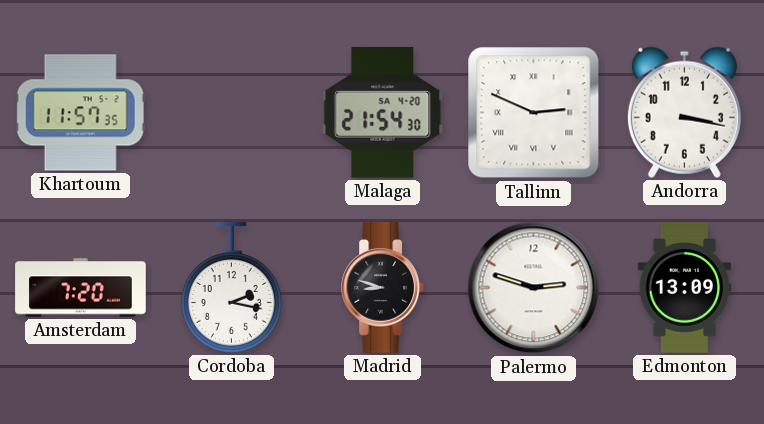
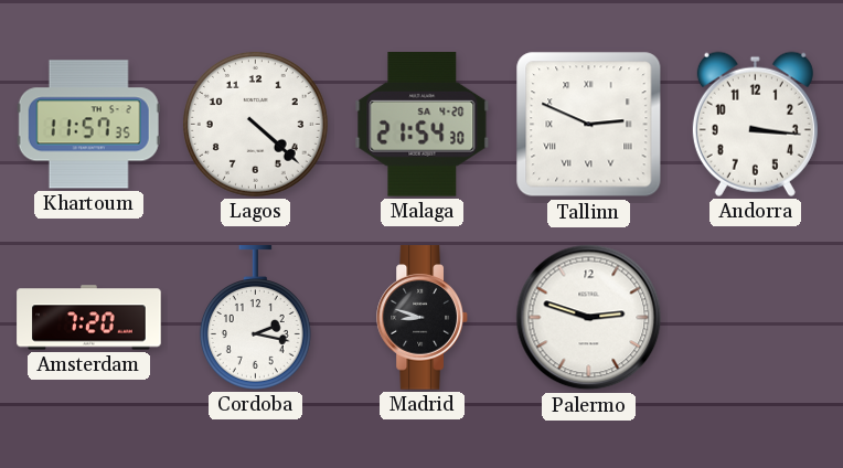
Lagos: none -> 4:22
Andorra: 3:17 -> 3:16
Edmonton: 13:09 -> none
